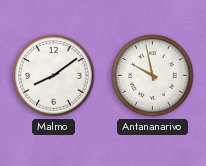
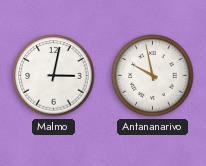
Malmo: 8:09 -> 3:02
